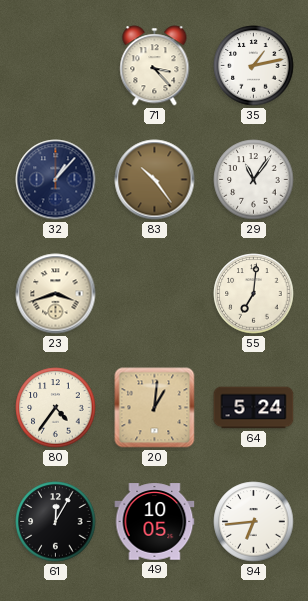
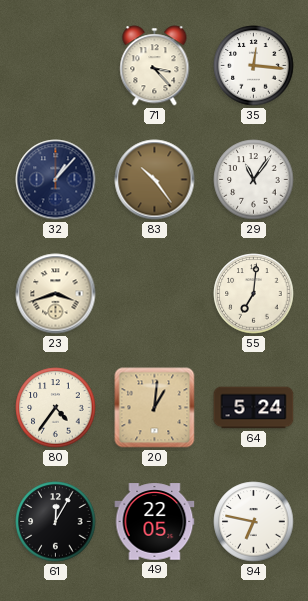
35: 1:13 -> 12:16
49: 10:05 -> 22:05
94: 6:44 -> 6:47
